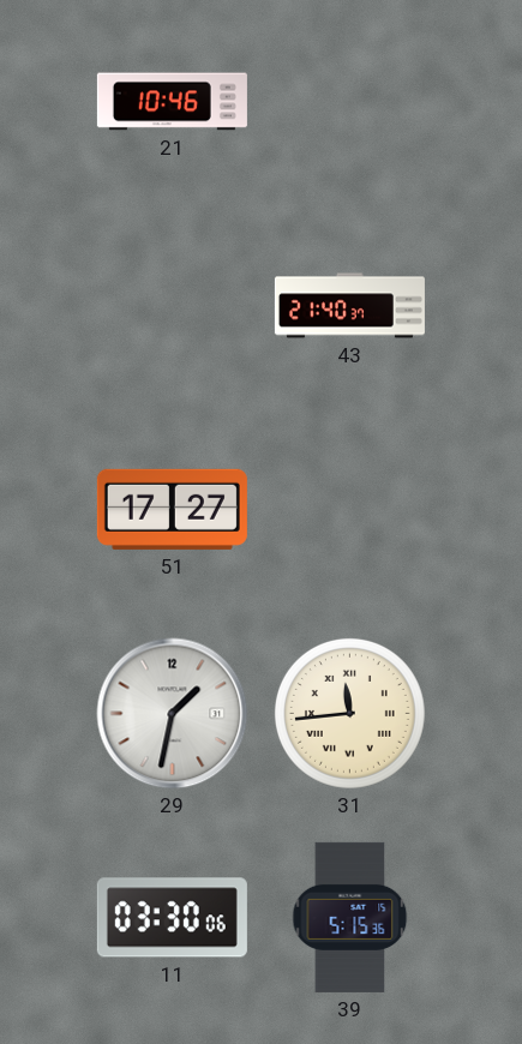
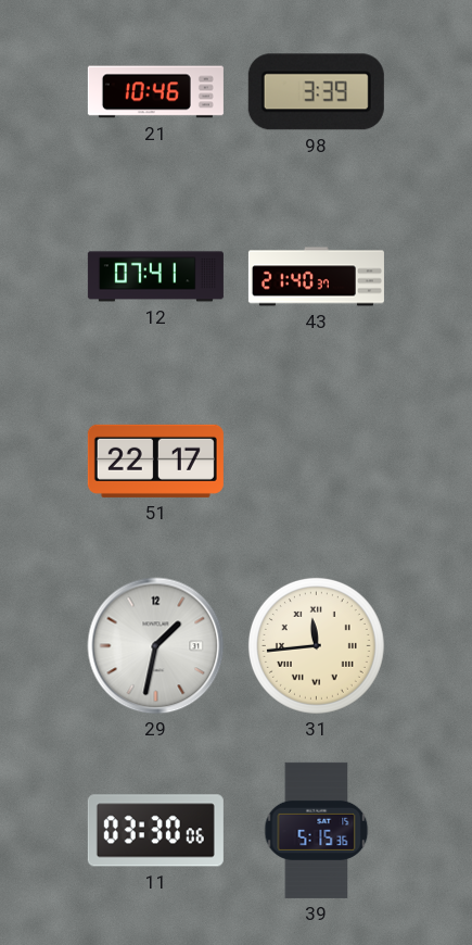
98: none -> 3:39
12: none -> 07:41
51: 17:27 -> 22:17
